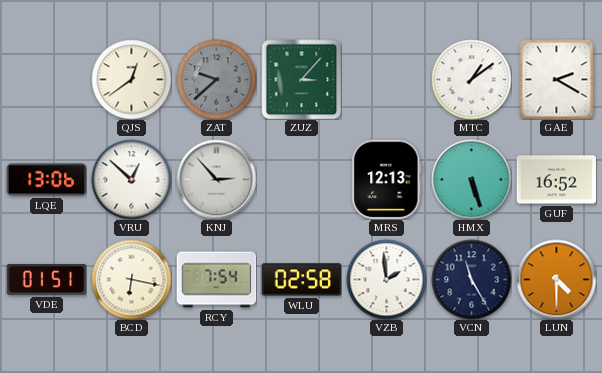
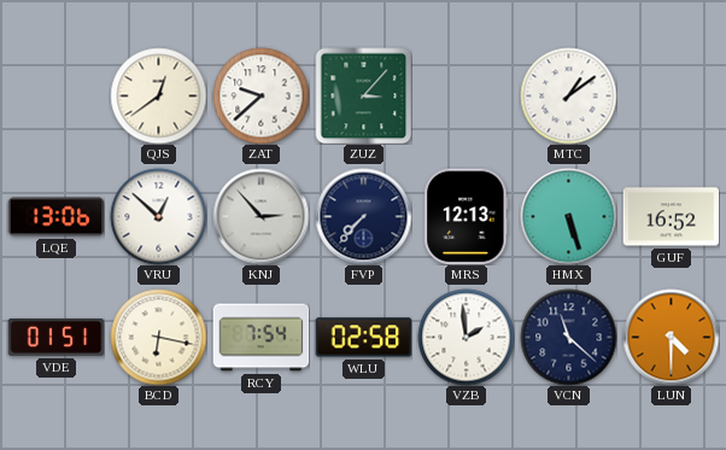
ZAT dial: grey -> white
GAE: 2:20 -> none
FVP: none -> 7:37
VCN: 11:25 -> 11:22
